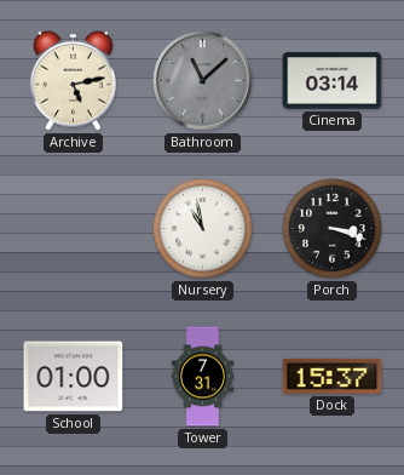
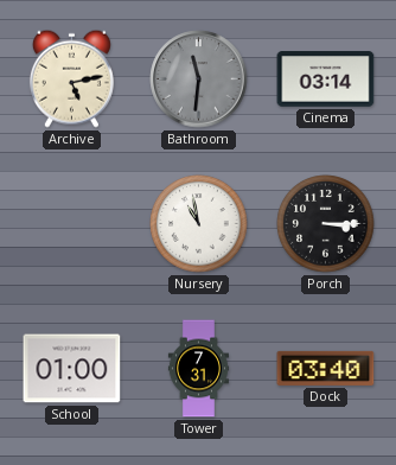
Bathroom: 11:08 -> 11:31
Porch: 3:18 -> 3:15
Dock: 15:37 -> 03:40
